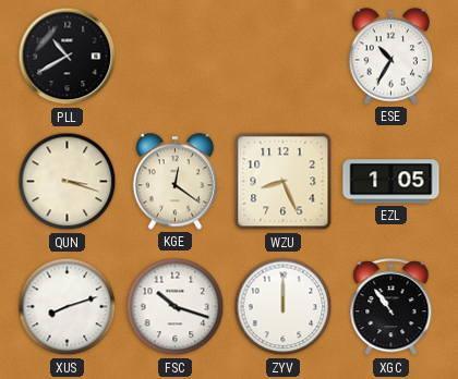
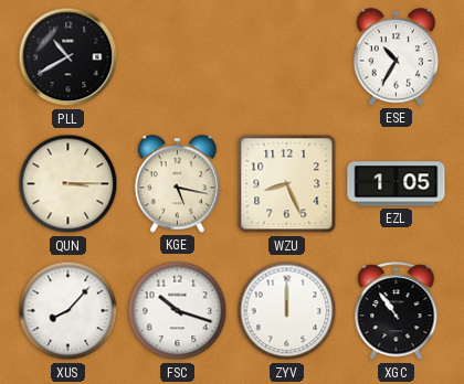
QUN: 3:18 -> 3:15
KGE: 12:21 -> 5:17
XUS: 8:12 -> 8:07
